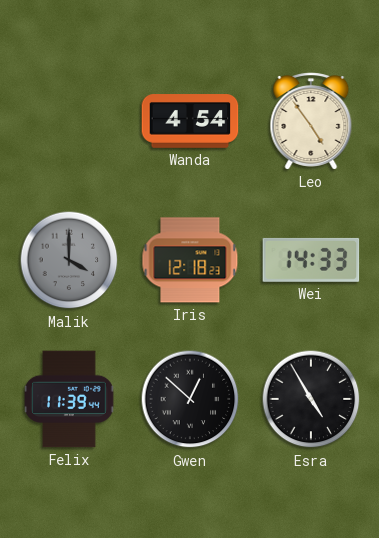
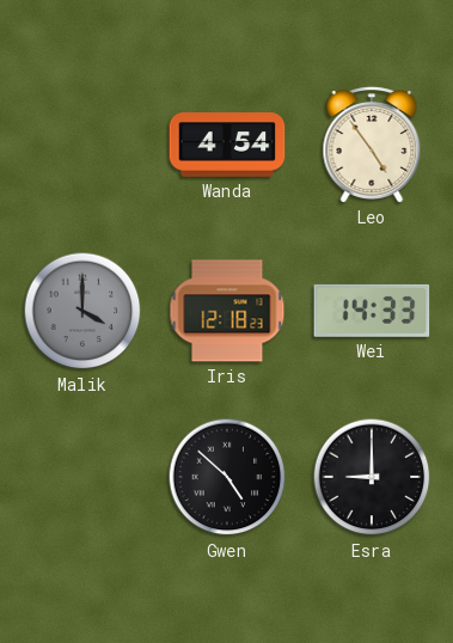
Felix: 11:39 -> none
Gwen: 12:52 -> 4:52
Esra: 4:55 -> 9:00
